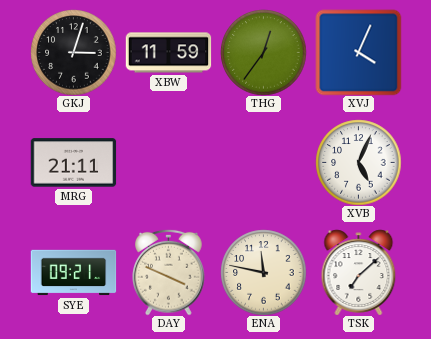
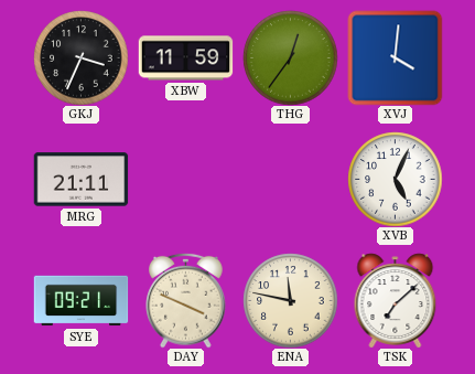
GKJ: 3:03 -> 3:34
XVJ: 4:04 -> 4:01
